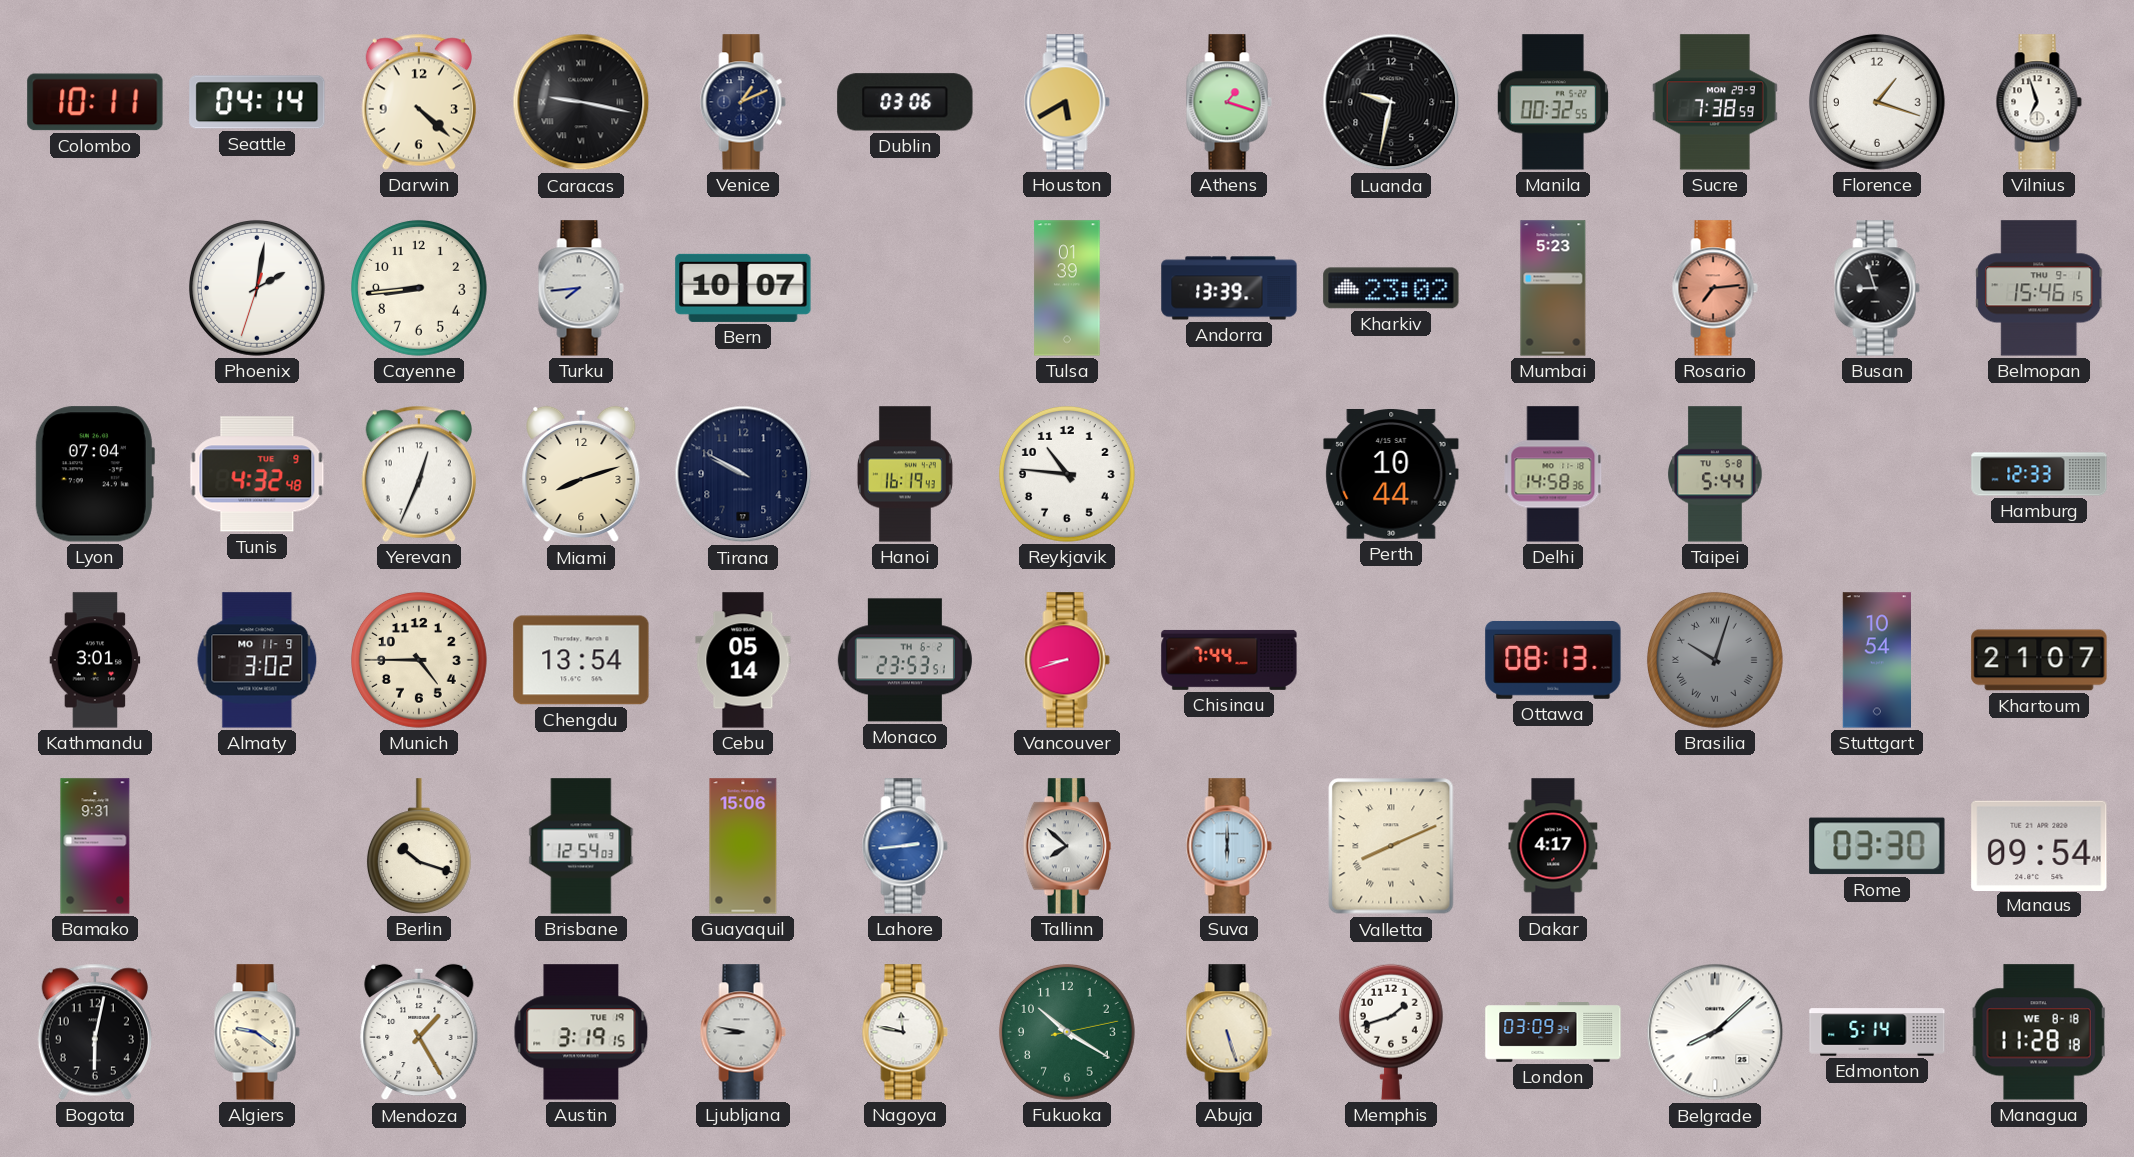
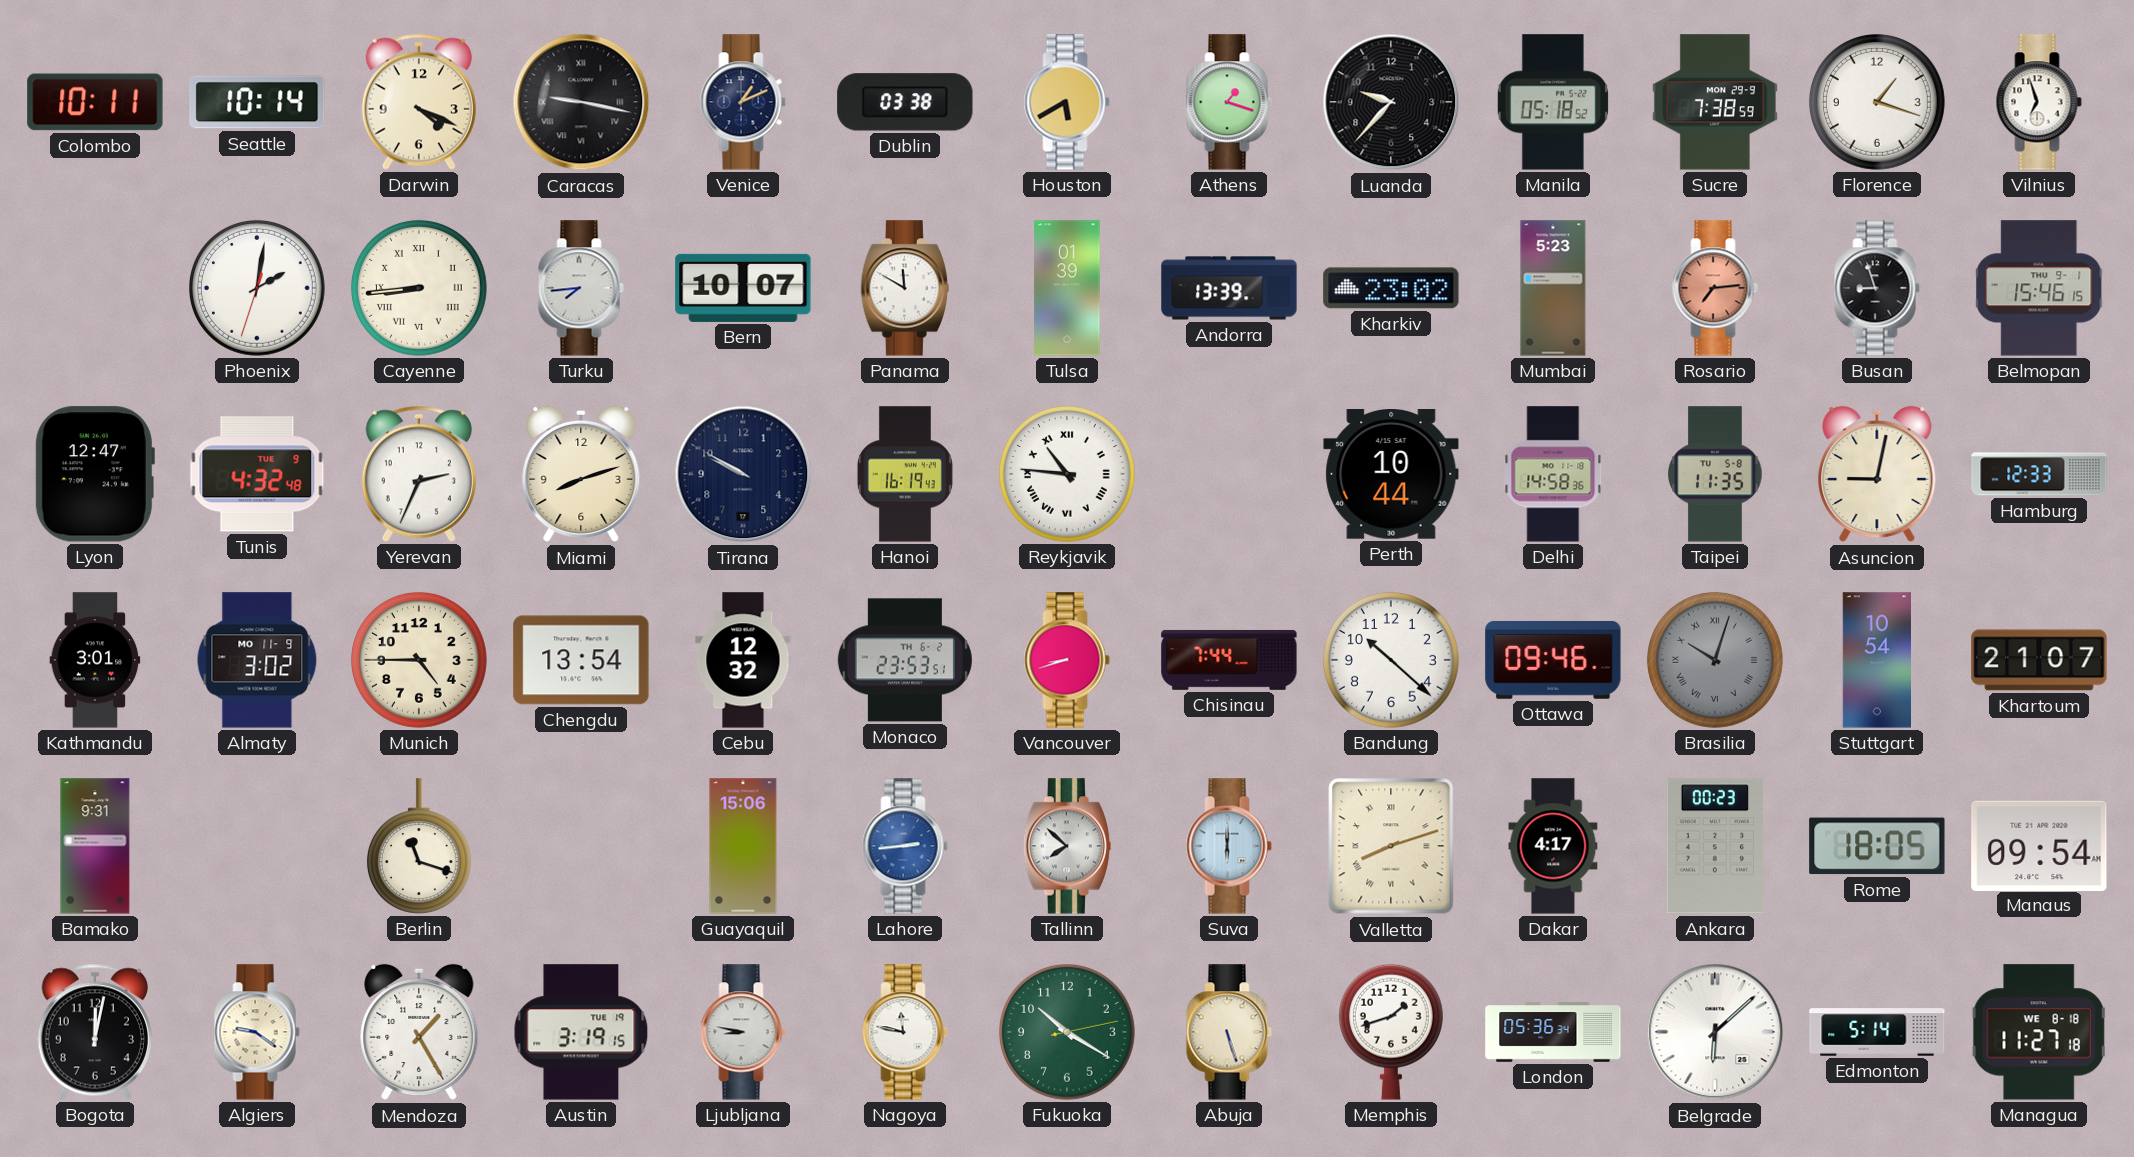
Seattle: 04:14 -> 10:14
Darwin: 4:22 -> 4:19
Dublin: 03:06 -> 03:38
Luanda: 9:32 -> 9:37
Manila: 00:32 -> 05:18
Cayenne numerals: Arabic -> Roman
Panama: none -> 11:50
Lyon: 07:04 -> 12:47
Yerevan: 12:34 -> 2:34
Reykjavik numerals: Arabic -> Roman
Taipei: 5:44 -> 11:35
Asuncion: none -> 9:02
Cebu: 05:14 -> 12:32
Bandung: none -> 10:22
Ottawa: 08:13 -> 09:46
Berlin: 10:18 -> 11:18
Brisbane: 12:54 -> none
Valletta: 8:11 -> 8:12
Ankara: none -> 00:23
Rome: 03:30 -> 18:05
Bogota: 6:02 -> 12:02
London: 03:09 -> 05:36
Belgrade: 8:08 -> 6:08
Managua: 11:28 -> 11:27
